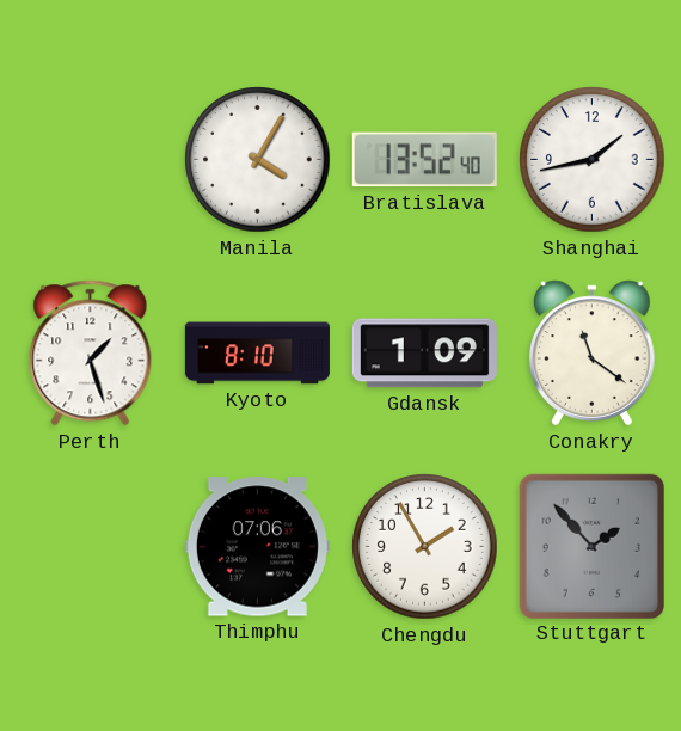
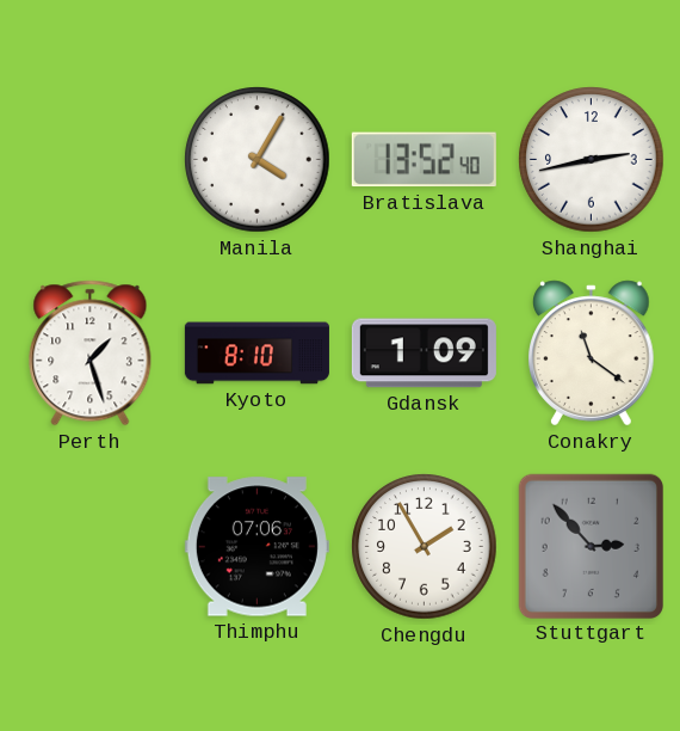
Shanghai: 1:43 -> 2:43
Stuttgart: 1:53 -> 2:53
